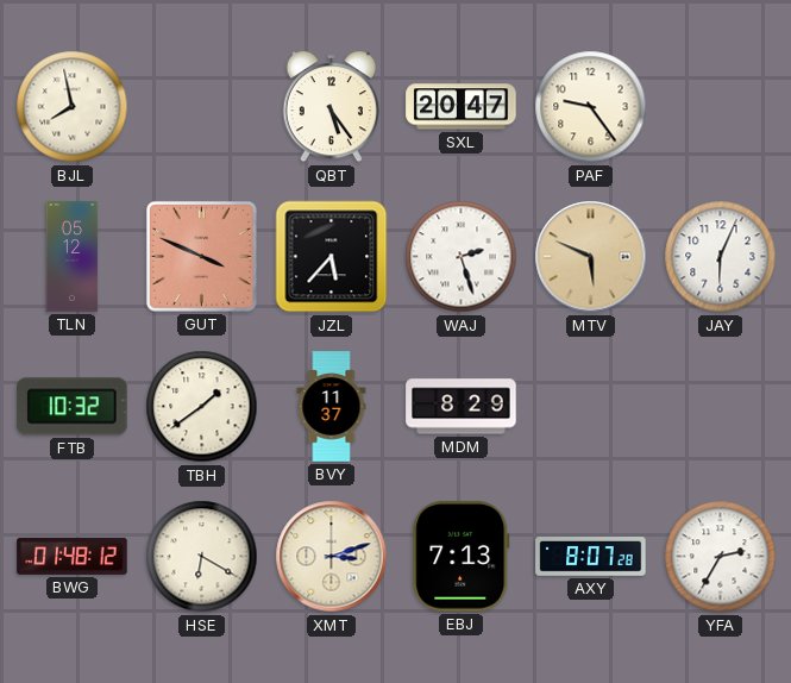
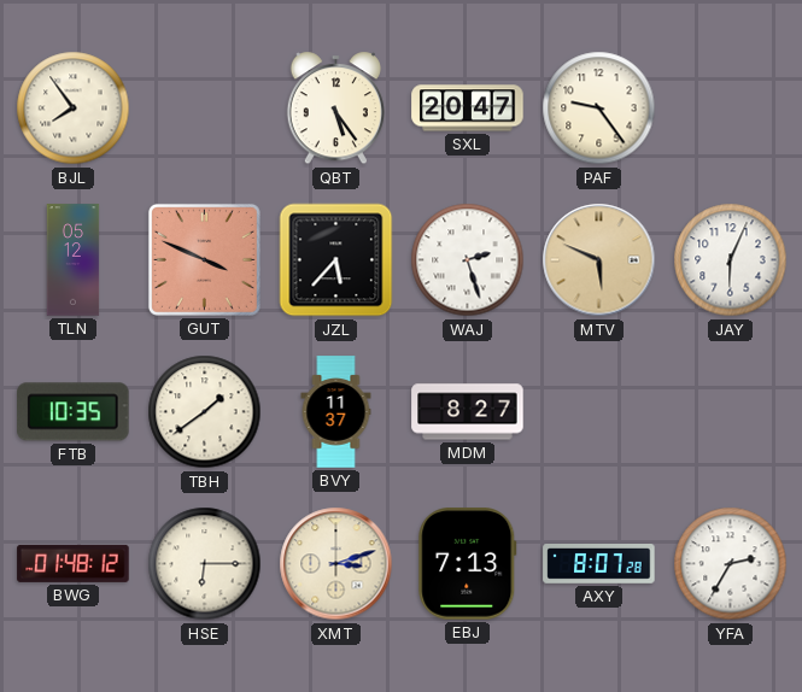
BJL: 7:58 -> 7:54
FTB: 10:32 -> 10:35
MDM: 8:29 -> 8:27
HSE: 6:20 -> 6:15
